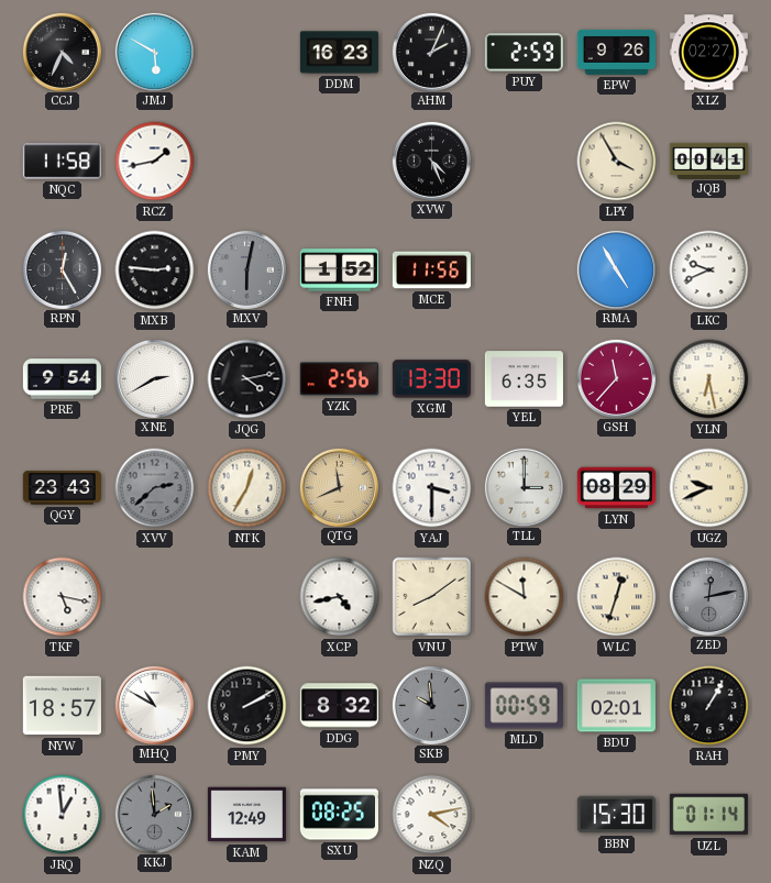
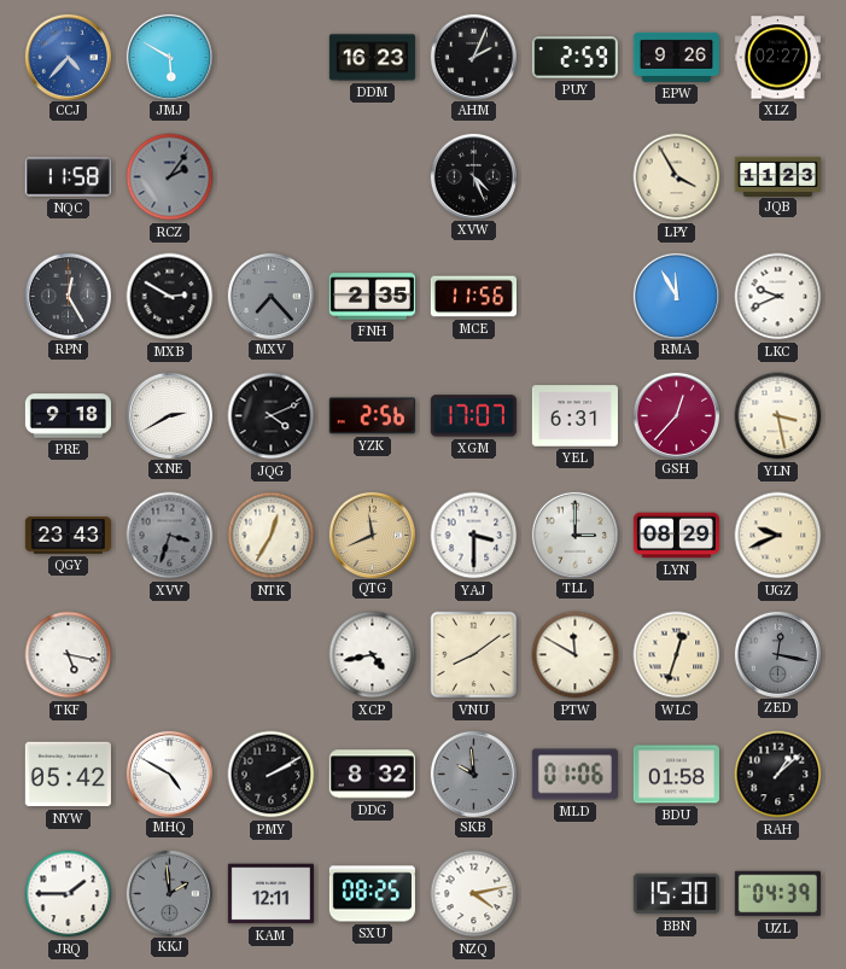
CCJ: 4:34 -> 4:37
CCJ dial: black -> blue
RCZ: 1:43 -> 2:06
RCZ dial: white -> grey
JQB: 00:41 -> 11:23
MXB: 2:46 -> 2:50
MXV: 6:02 -> 7:23
FNH: 1:52 -> 2:35
RMA: 4:55 -> 11:55
PRE: 9:54 -> 9:18
JQG: 4:13 -> 4:11
XGM: 13:30 -> 17:07
YEL: 6:35 -> 6:31
GSH: 11:37 -> 12:37
YLN: 6:28 -> 3:28
XVV: 2:38 -> 3:33
ZED: 12:13 -> 12:17
NYW: 18:57 -> 05:42
MHQ: 10:50 -> 4:50
MLD: 00:59 -> 01:06
BDU: 02:01 -> 01:58
RAH: 1:05 -> 1:08
JRQ: 12:59 -> 1:45
KAM: 12:49 -> 12:11
UZL: 01:14 -> 04:39
